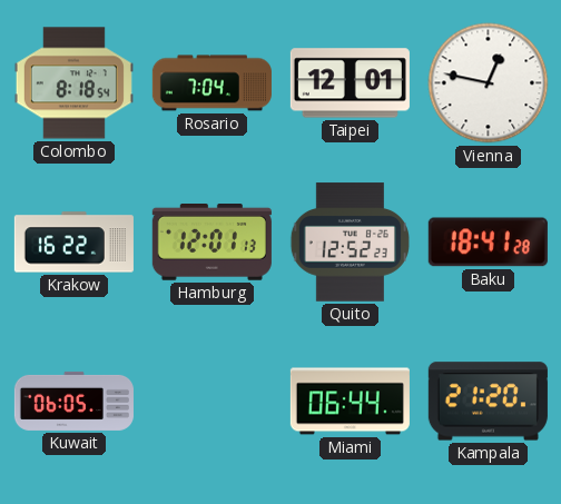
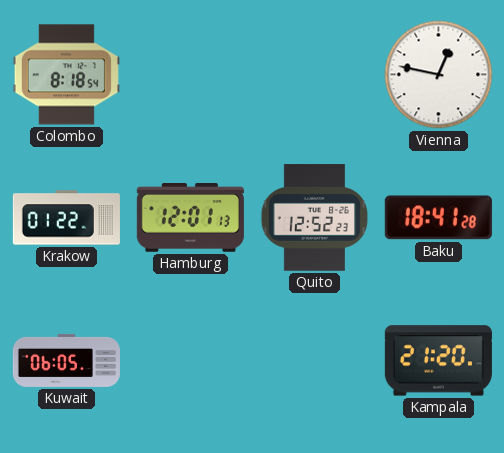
Rosario: 7:04 -> none
Taipei: 12:01 -> none
Krakow: 16:22 -> 01:22
Miami: 06:44 -> none
